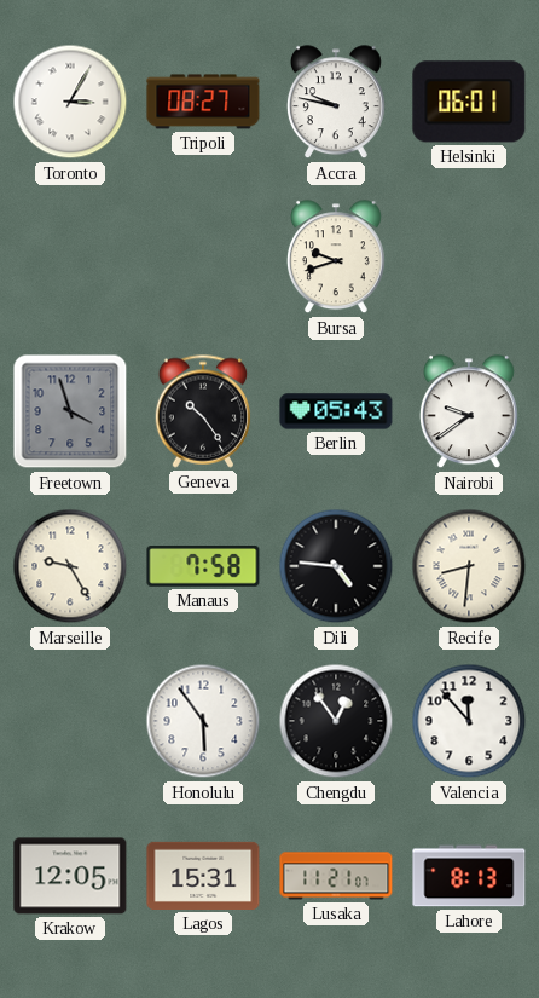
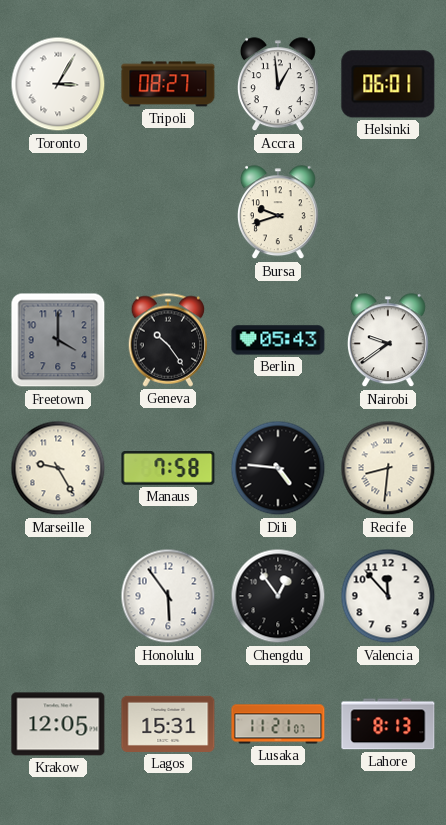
Accra: 9:47 -> 12:59
Freetown: 3:57 -> 4:00
